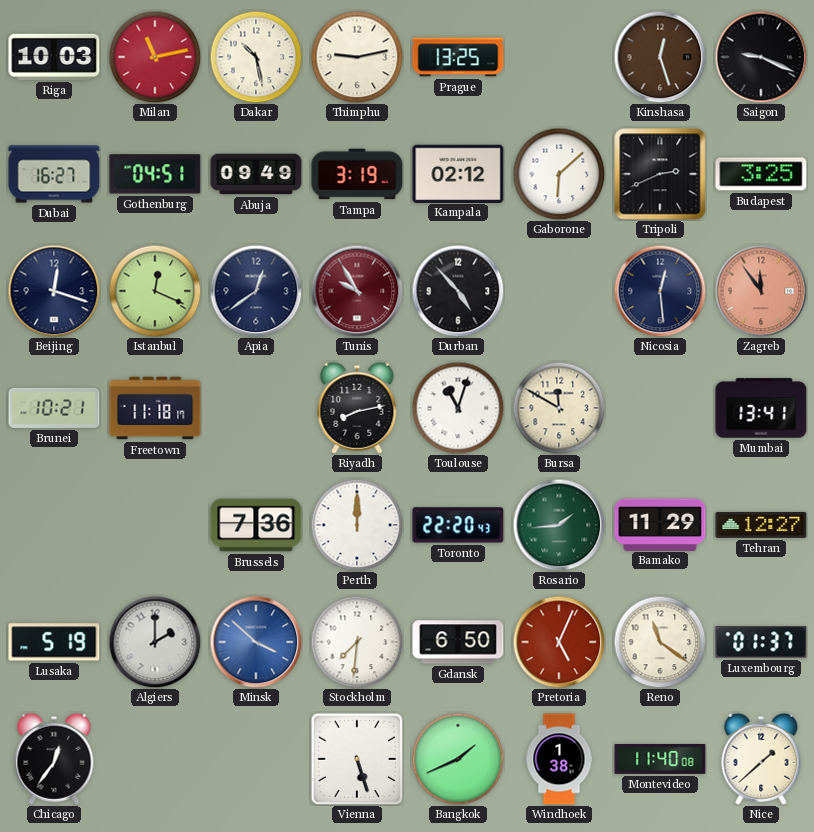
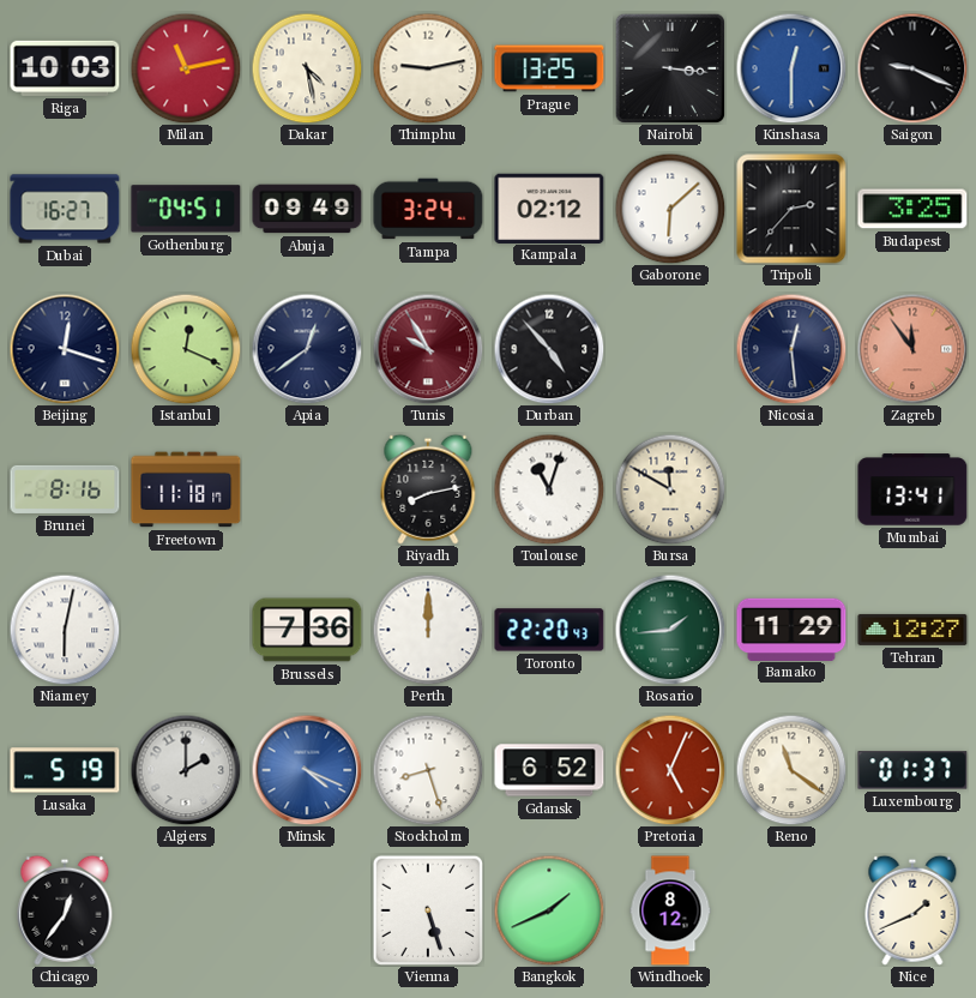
Dakar: 10:28 -> 4:28
Nairobi: none -> 3:16
Kinshasa: 12:27 -> 12:30
Kinshasa dial: brown -> blue
Tampa: 3:19 -> 3:24
Tripoli: 2:41 -> 2:37
Brunei: 10:21 -> 8:16
Niamey: none -> 6:02
Minsk: 3:52 -> 4:19
Stockholm: 7:31 -> 8:27
Gdansk: 6:50 -> 6:52
Windhoek: 1:38 -> 8:12
Montevideo: 11:40 -> none
Nice: 1:38 -> 1:41
